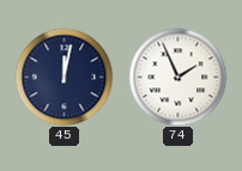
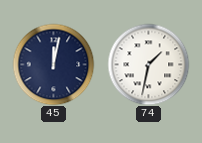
74: 1:56 -> 1:32
